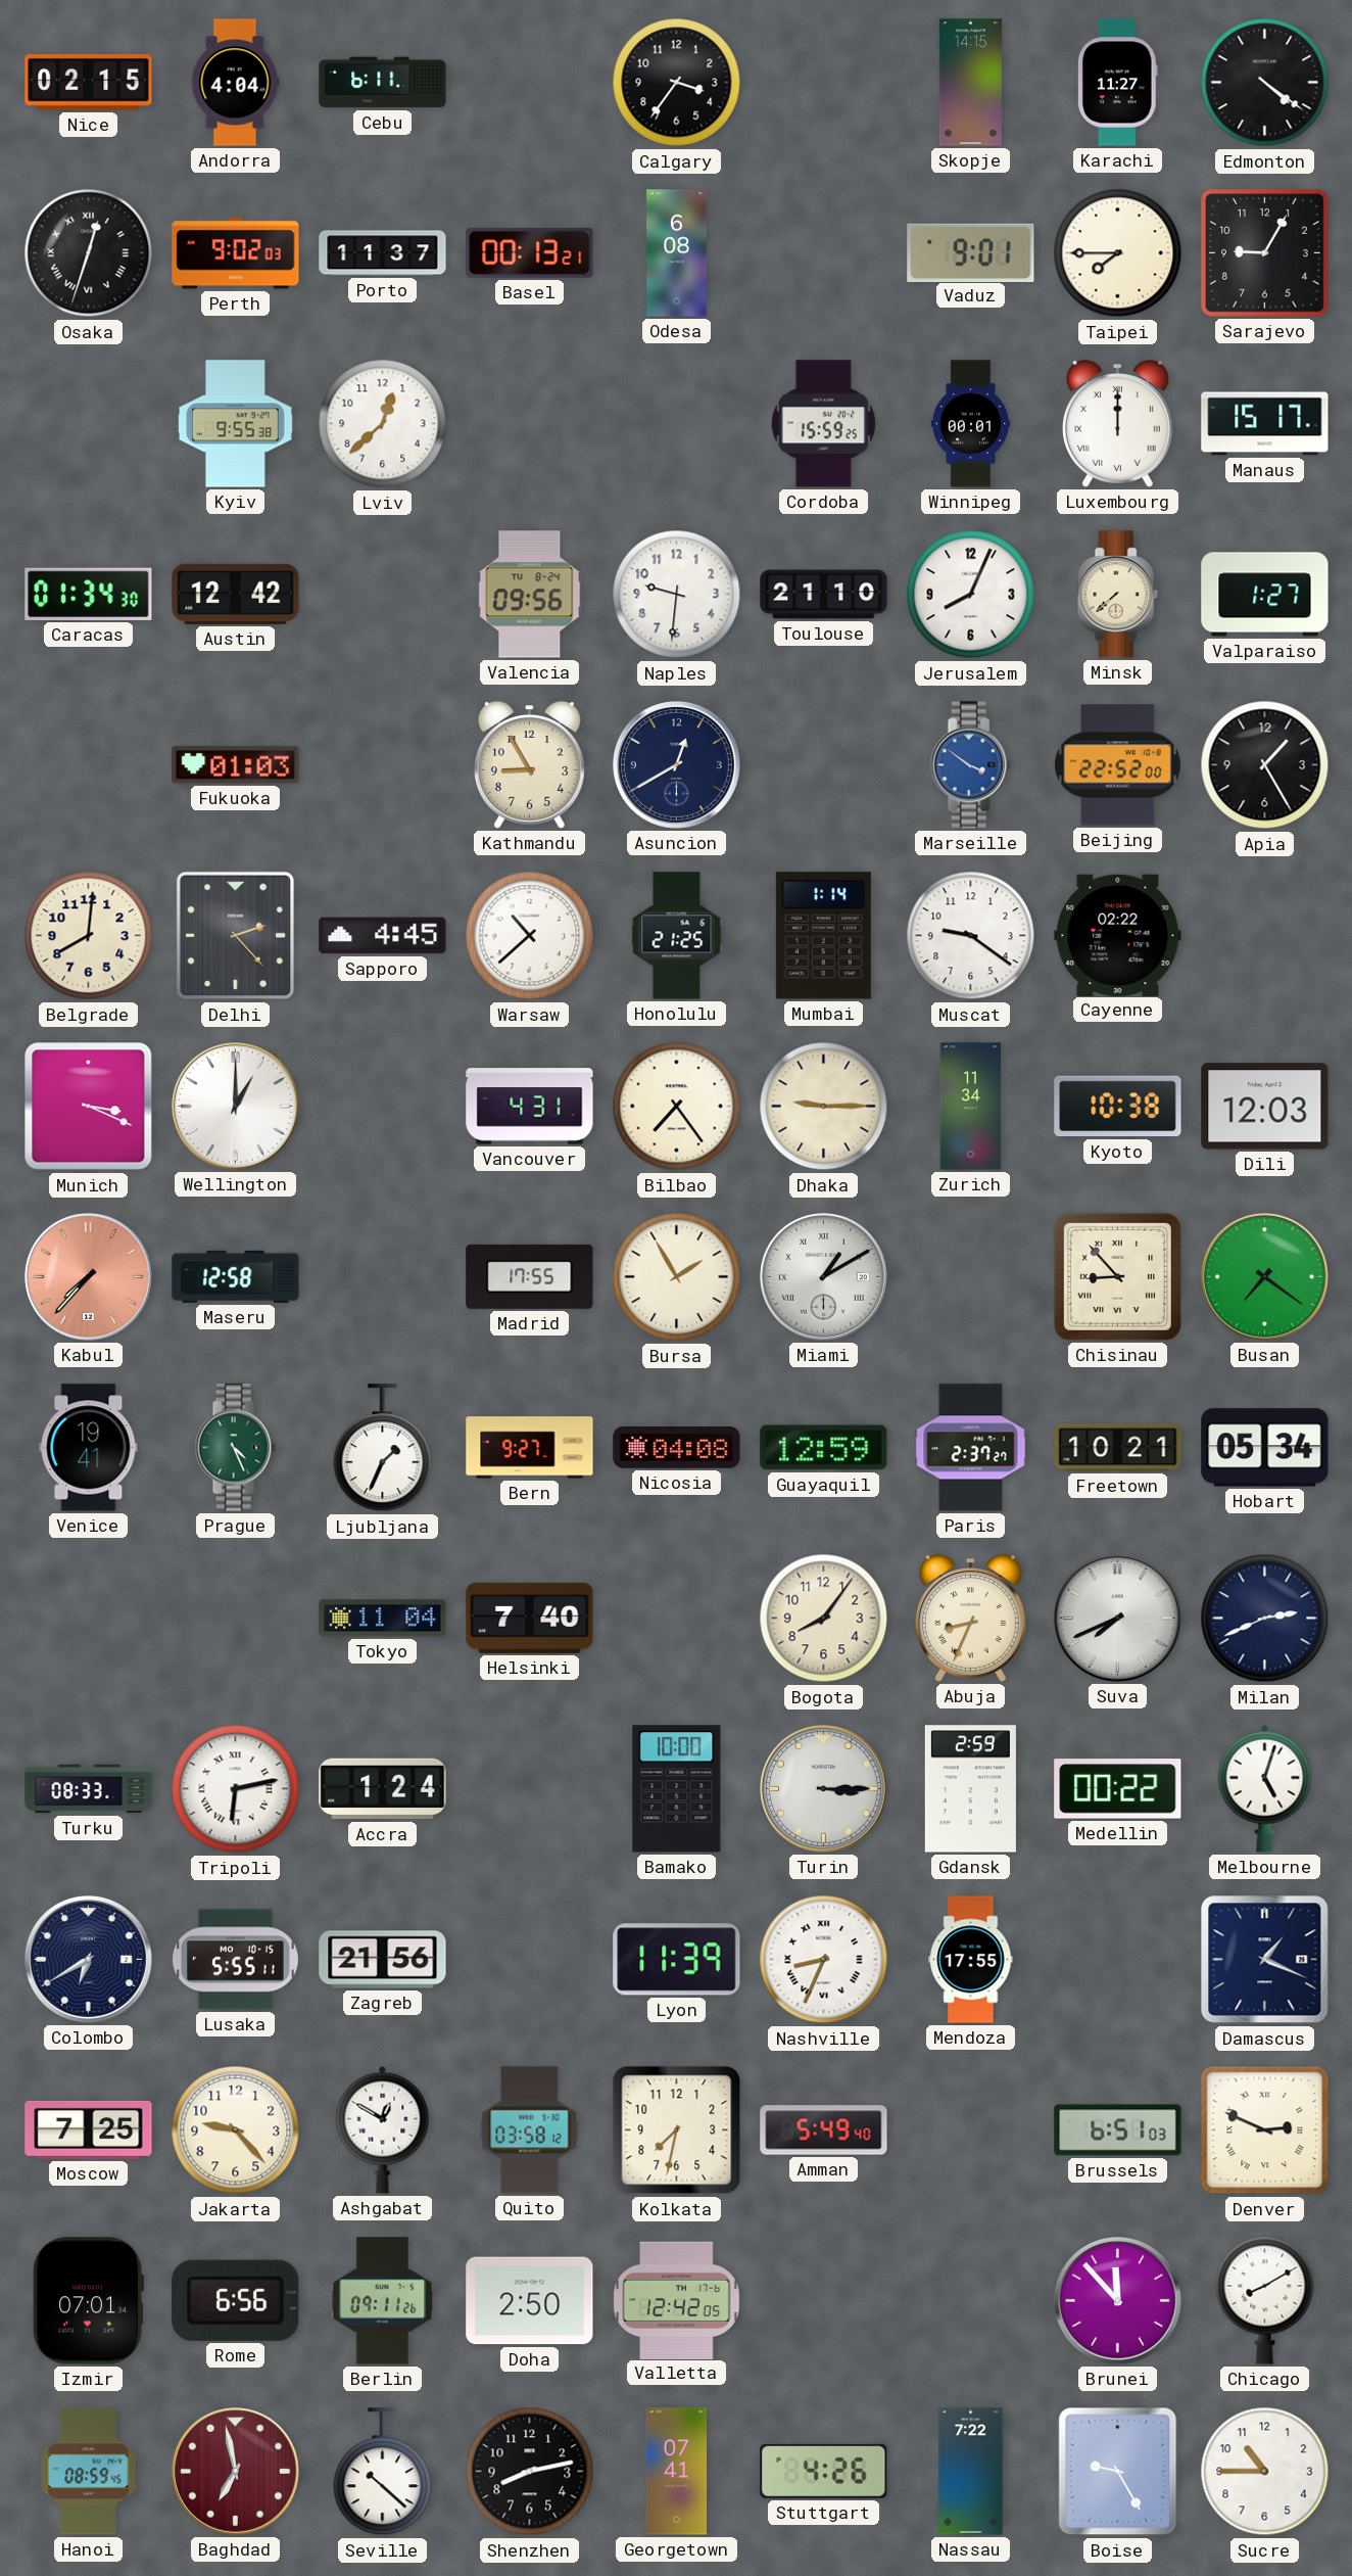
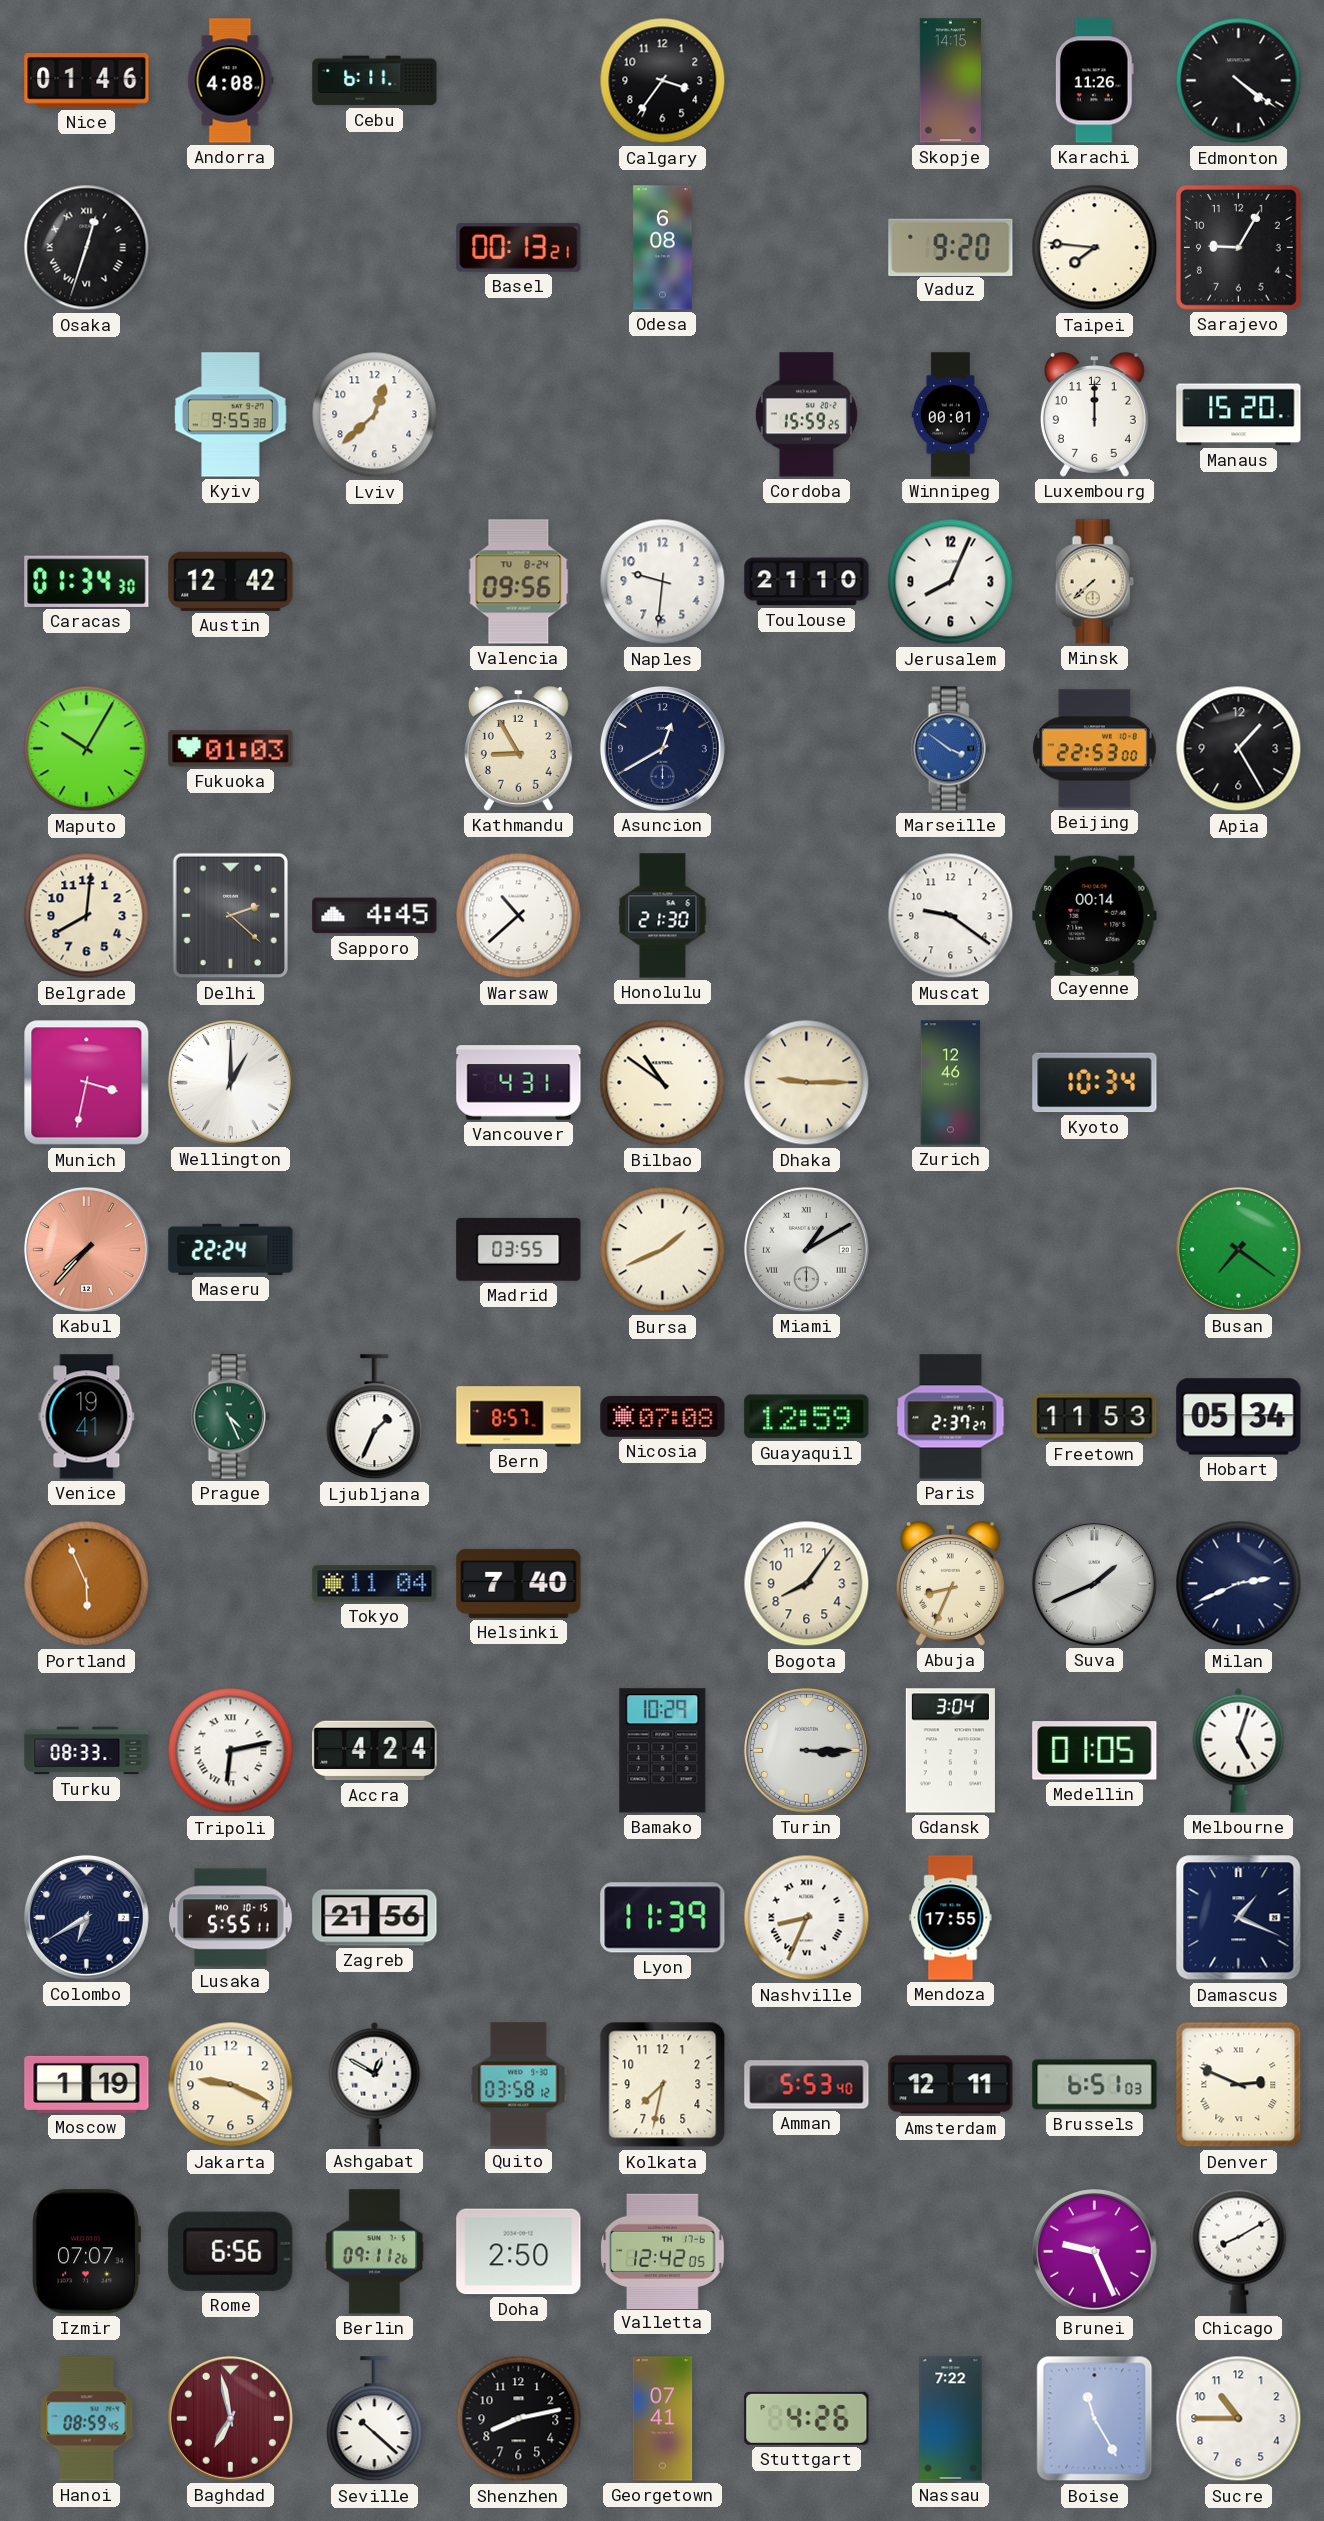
Nice: 02:15 -> 01:46
Andorra: 4:04 -> 4:08
Karachi: 11:27 -> 11:26
Perth: 9:02 -> none
Porto: 11:37 -> none
Vaduz: 9:01 -> 9:20
Taipei: 7:45 -> 7:46
Luxembourg numerals: Roman -> Arabic
Manaus: 15:17 -> 15:20
Valparaiso: 1:27 -> none
Maputo: none -> 10:05
Beijing: 22:52 -> 22:53
Delhi: 2:23 -> 2:22
Honolulu: 21:25 -> 21:30
Mumbai: 1:14 -> none
Cayenne: 02:22 -> 00:14
Munich: 3:19 -> 3:32
Bilbao: 7:24 -> 10:51
Zurich: 11:34 -> 12:46
Kyoto: 10:38 -> 10:34
Dili: 12:03 -> none
Maseru: 12:58 -> 22:24
Madrid: 17:55 -> 03:55
Bursa: 1:55 -> 1:41
Chisinau: 8:53 -> none
Bern: 9:27 -> 8:57
Nicosia: 04:08 -> 07:08
Freetown: 10:21 -> 11:53
Portland: none -> 5:56
Suva: 7:41 -> 1:41
Accra: 1:24 -> 4:24
Bamako: 10:00 -> 10:29
Gdansk: 2:59 -> 3:04
Medellin: 00:22 -> 01:05
Moscow: 7:25 -> 1:19
Jakarta: 9:23 -> 9:19
Amman: 5:49 -> 5:53
Amsterdam: none -> 12:11
Izmir: 07:01 -> 07:07
Brunei: 11:53 -> 9:26
Boise: 9:25 -> 11:25
